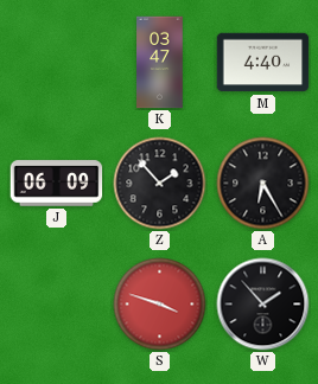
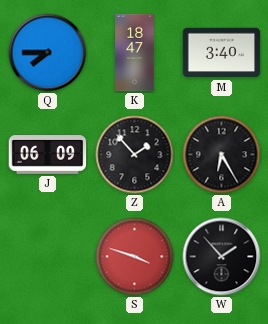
Q: none -> 7:45
K: 03:47 -> 18:47
M: 4:40 -> 3:40
